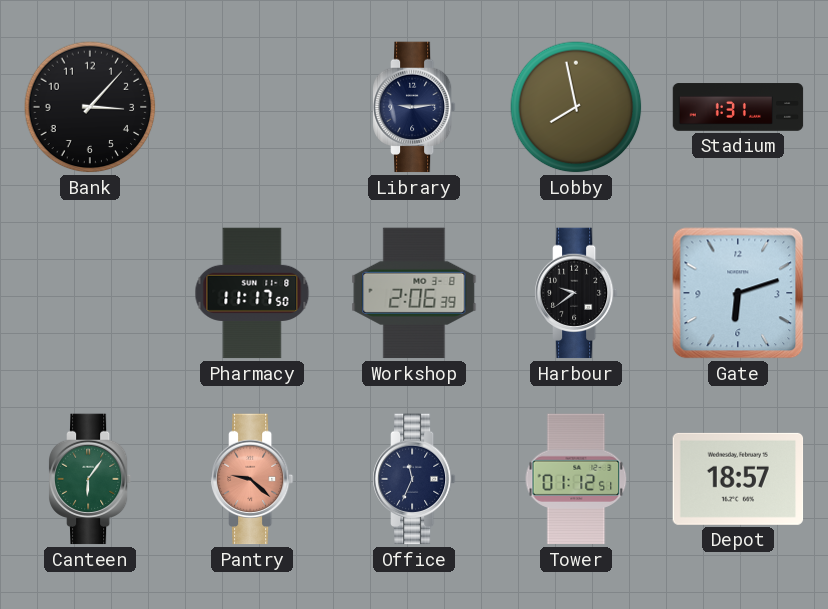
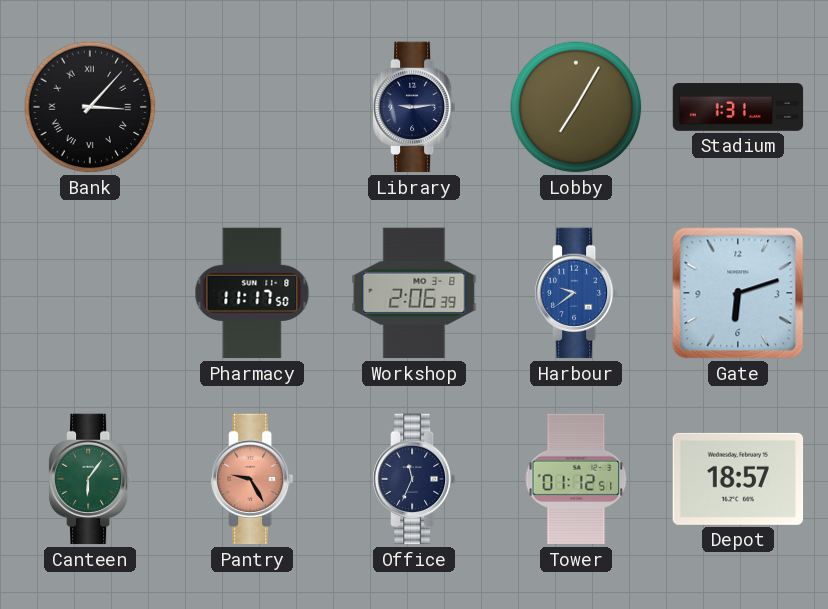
Bank numerals: Arabic -> Roman
Lobby: 7:58 -> 7:05
Harbour dial: black -> blue
Pantry: 9:22 -> 9:25
